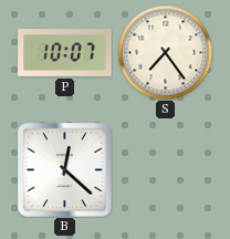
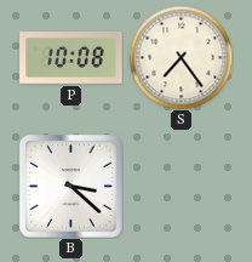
P: 10:07 -> 10:08
B: 12:22 -> 3:22
